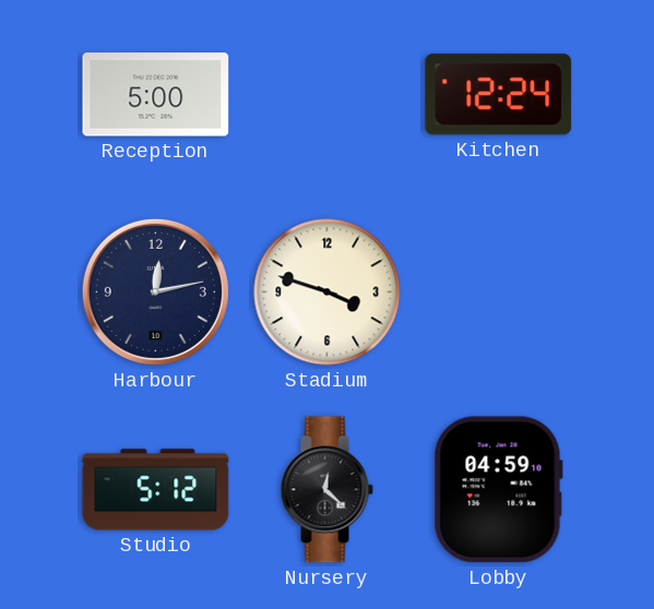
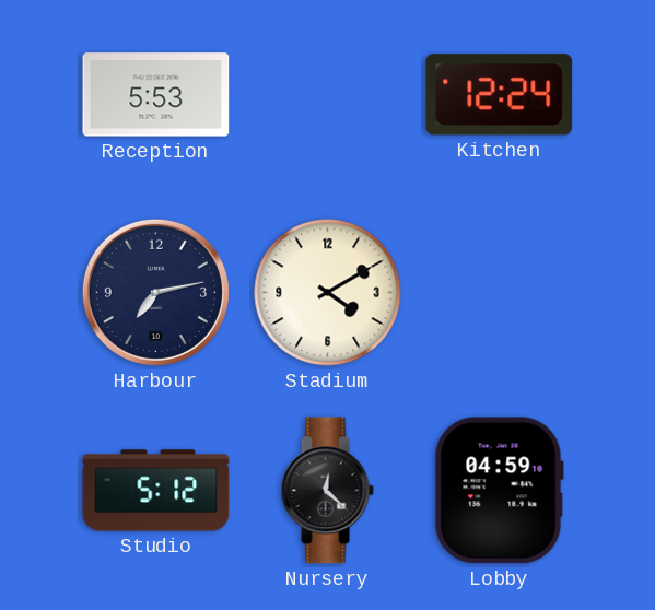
Reception: 5:00 -> 5:53
Harbour: 12:13 -> 7:13
Stadium: 3:48 -> 4:10
